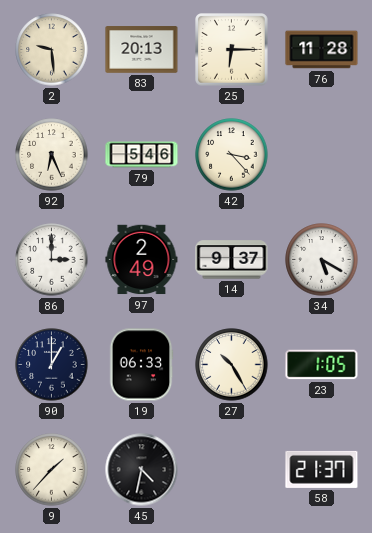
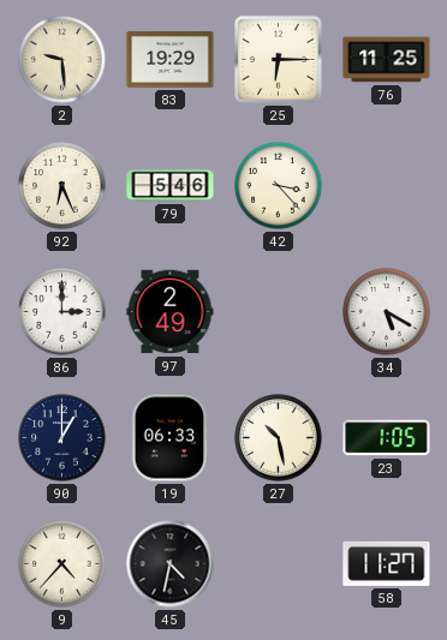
83: 20:13 -> 19:29
76: 11:28 -> 11:25
14: 9:37 -> none
27: 10:25 -> 10:28
9: 1:37 -> 4:37
58: 21:37 -> 11:27
